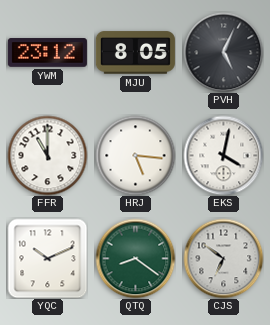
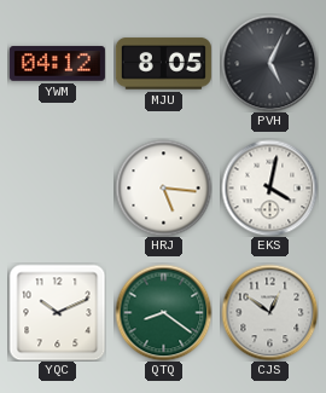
YWM: 23:12 -> 04:12
FFR: 11:00 -> none
CJS: 6:51 -> 12:51
